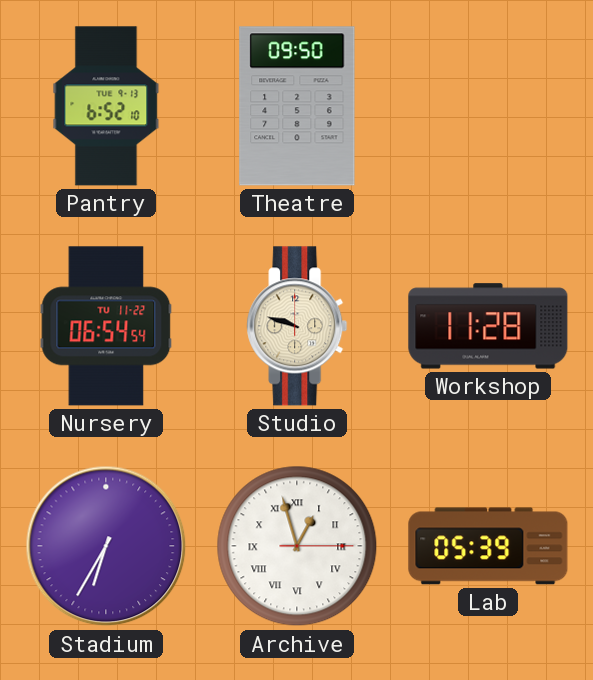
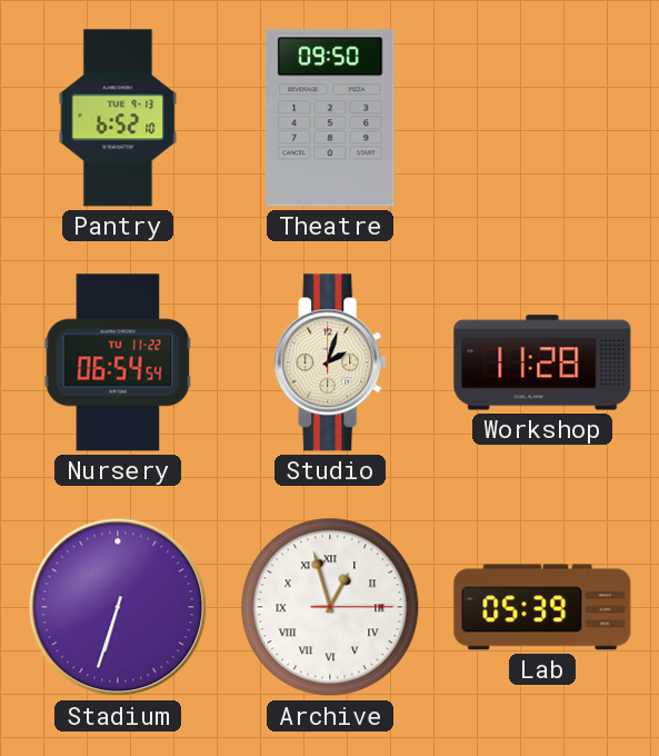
Studio: 9:48 -> 2:03
Stadium: 6:35 -> 6:33
